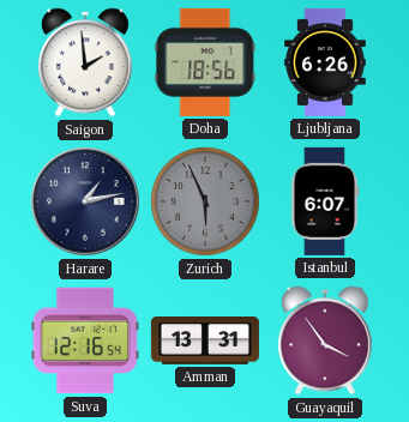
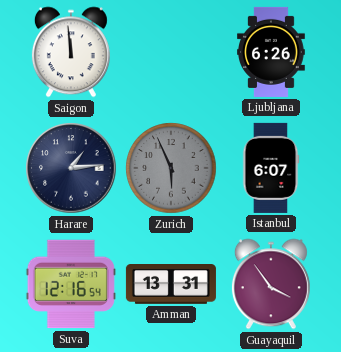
Saigon: 1:59 -> 11:59
Doha: 18:56 -> none
Harare: 1:13 -> 1:14
